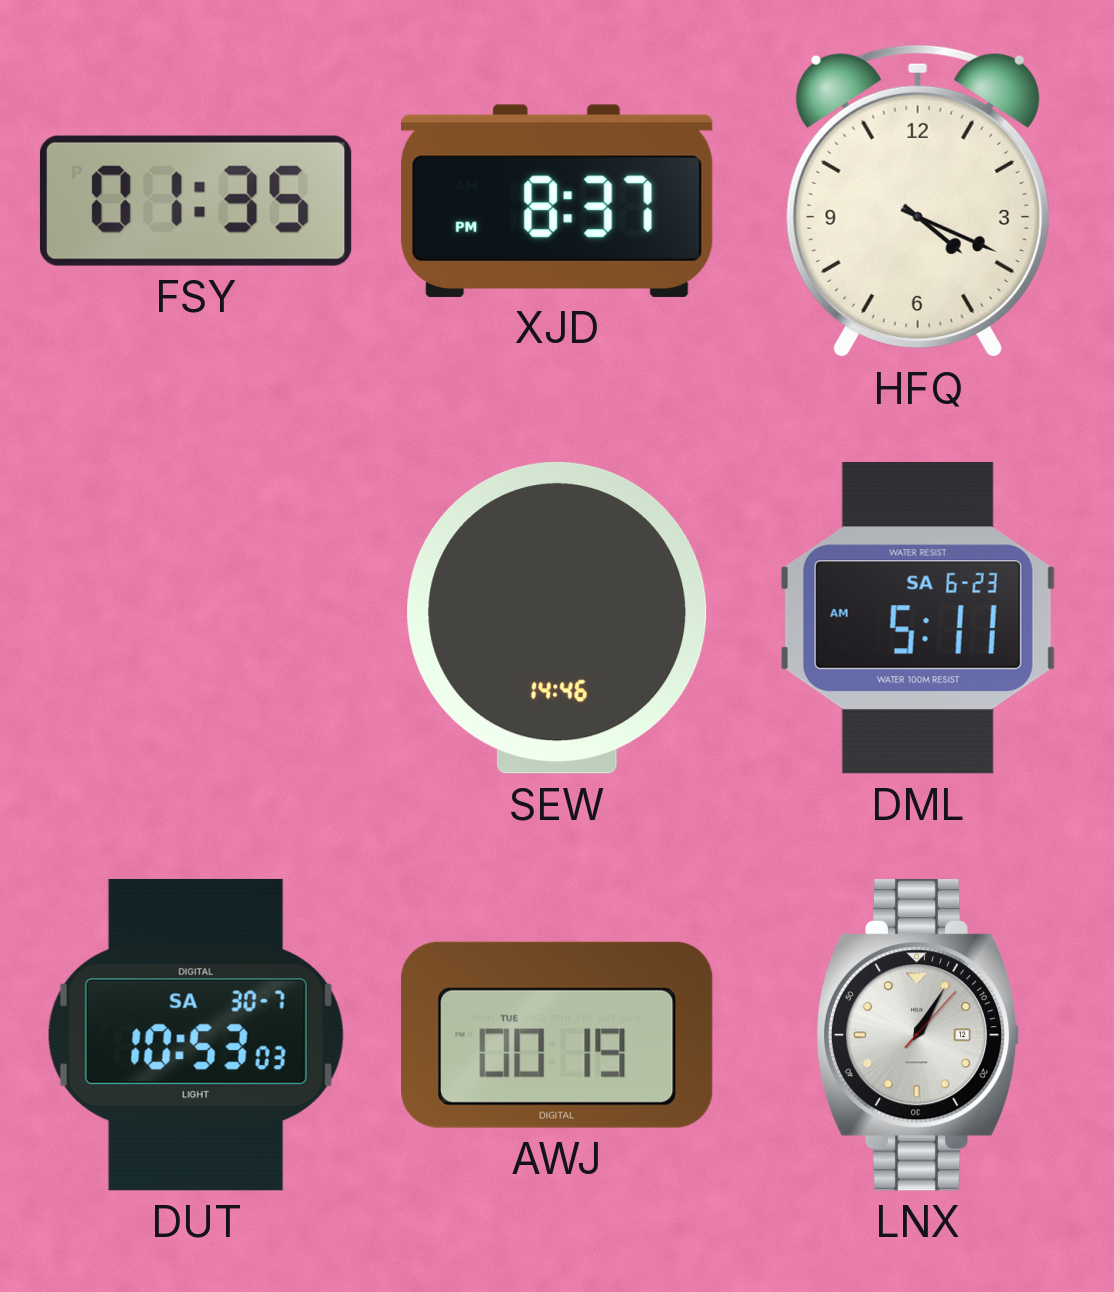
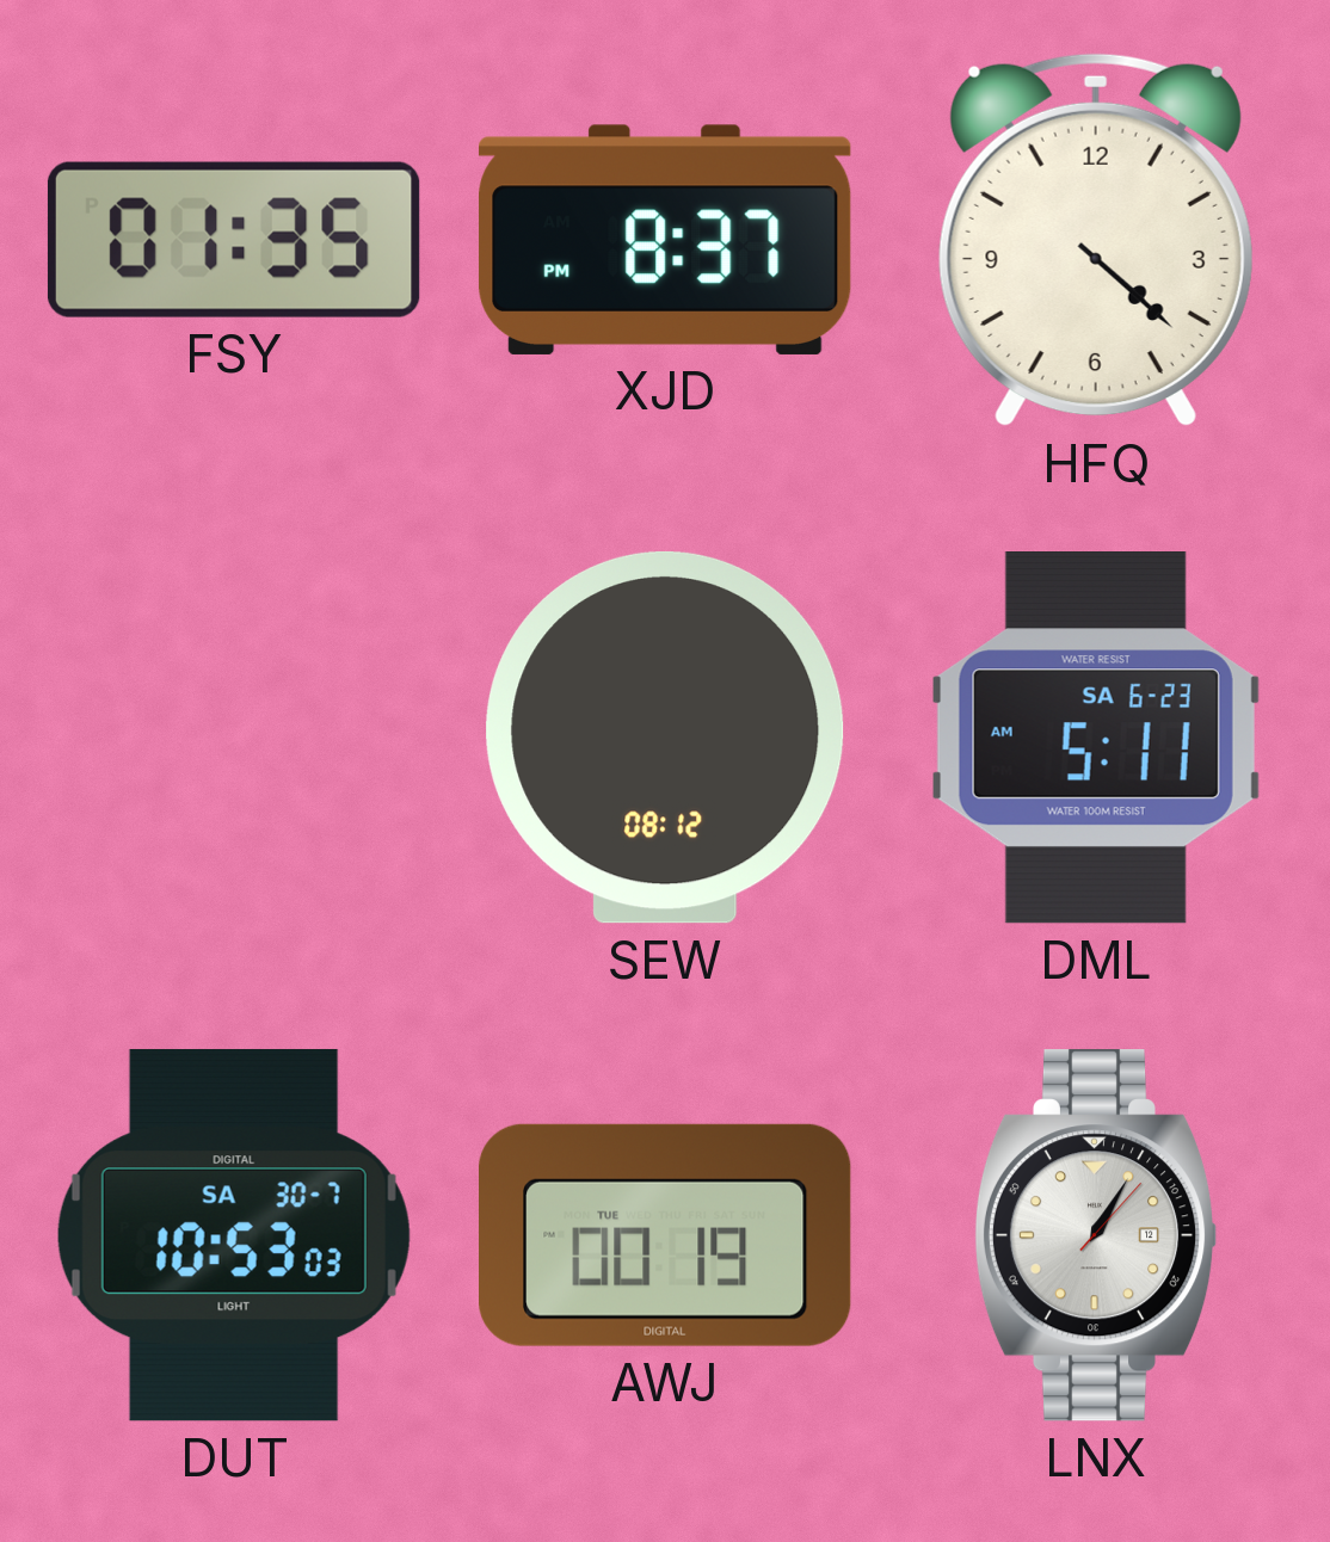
HFQ: 4:19 -> 4:22
SEW: 14:46 -> 08:12
